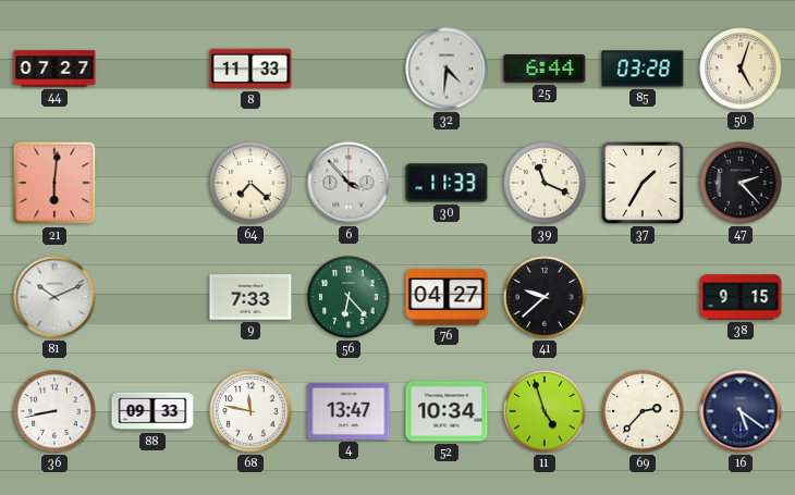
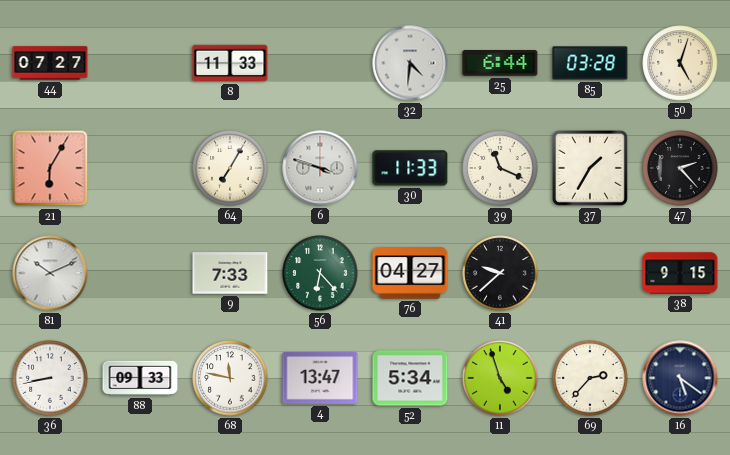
21: 6:01 -> 6:05
64: 7:22 -> 7:05
6: 3:53 -> 3:48
52: 10:34 -> 5:34
